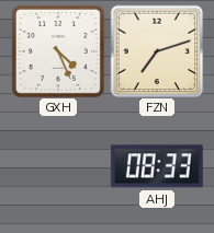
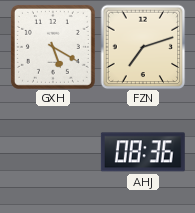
GXH: 4:26 -> 5:20
AHJ: 08:33 -> 08:36
